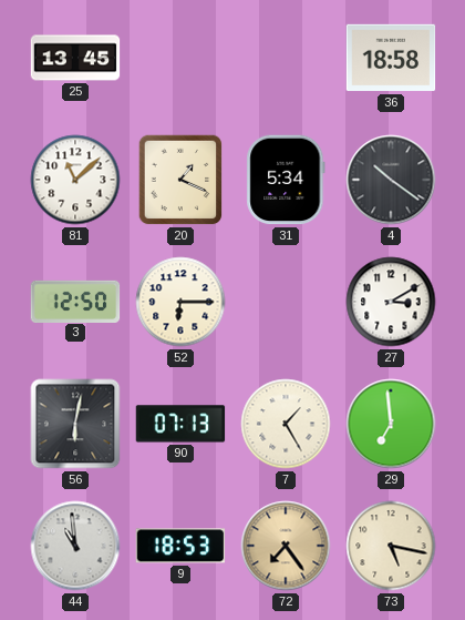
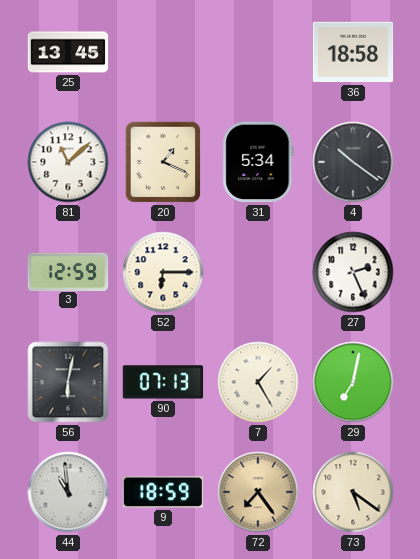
3: 12:50 -> 12:59
27: 3:10 -> 2:26
29: 6:59 -> 7:02
9: 18:53 -> 18:59
73: 5:17 -> 5:21
